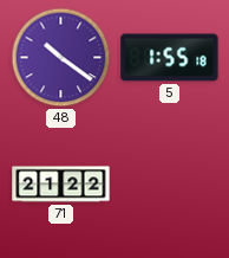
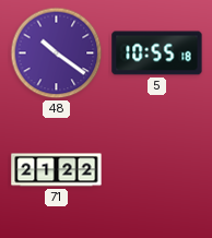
5: 1:55 -> 10:55
